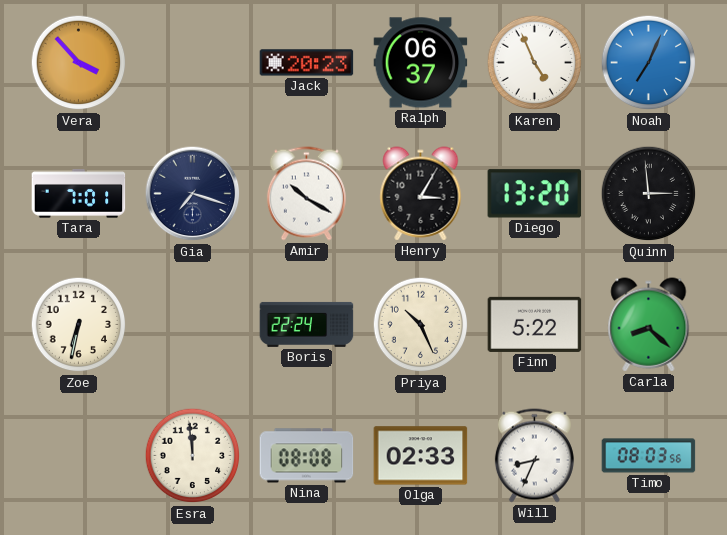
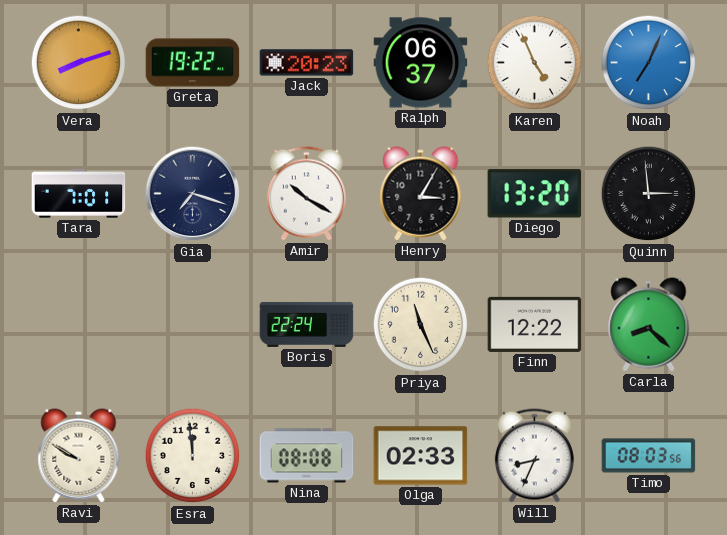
Vera: 3:53 -> 8:12
Greta: none -> 19:22
Zoe: 6:32 -> none
Priya: 10:26 -> 11:26
Finn: 5:22 -> 12:22
Ravi: none -> 9:50
